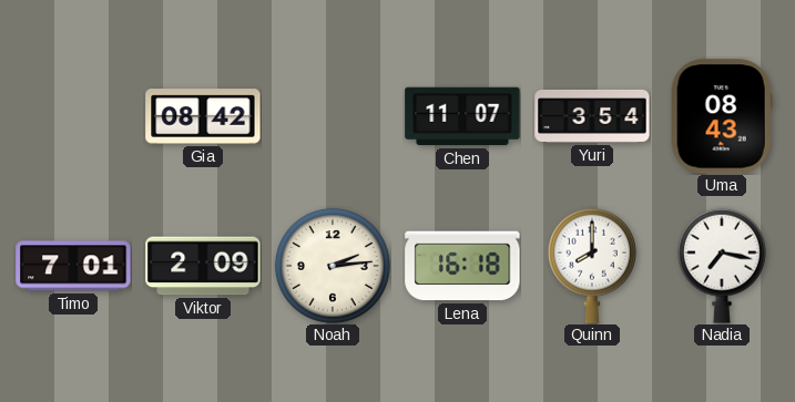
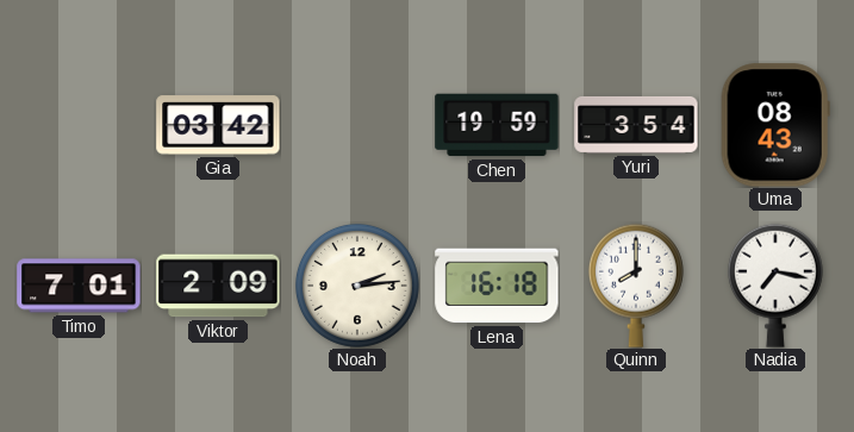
Gia: 08:42 -> 03:42
Chen: 11:07 -> 19:59
